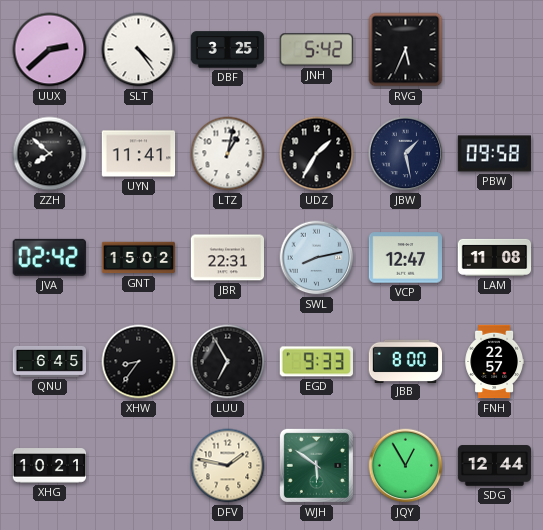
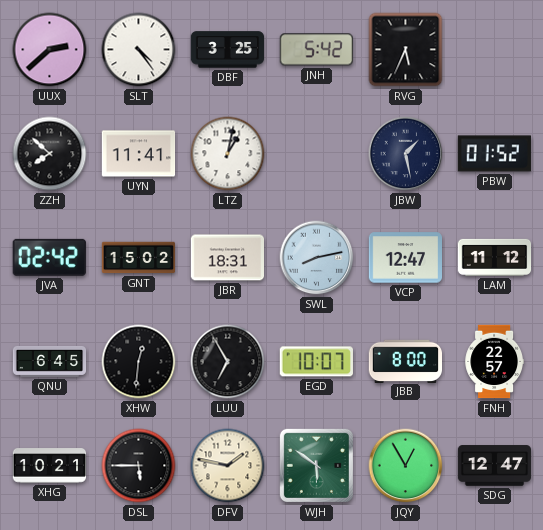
UDZ: 1:35 -> none
PBW: 09:58 -> 01:52
JBR: 22:31 -> 18:31
LAM: 11:08 -> 11:12
XHW: 8:36 -> 12:31
EGD: 9:33 -> 10:07
DSL: none -> 5:45
SDG: 12:44 -> 12:47
